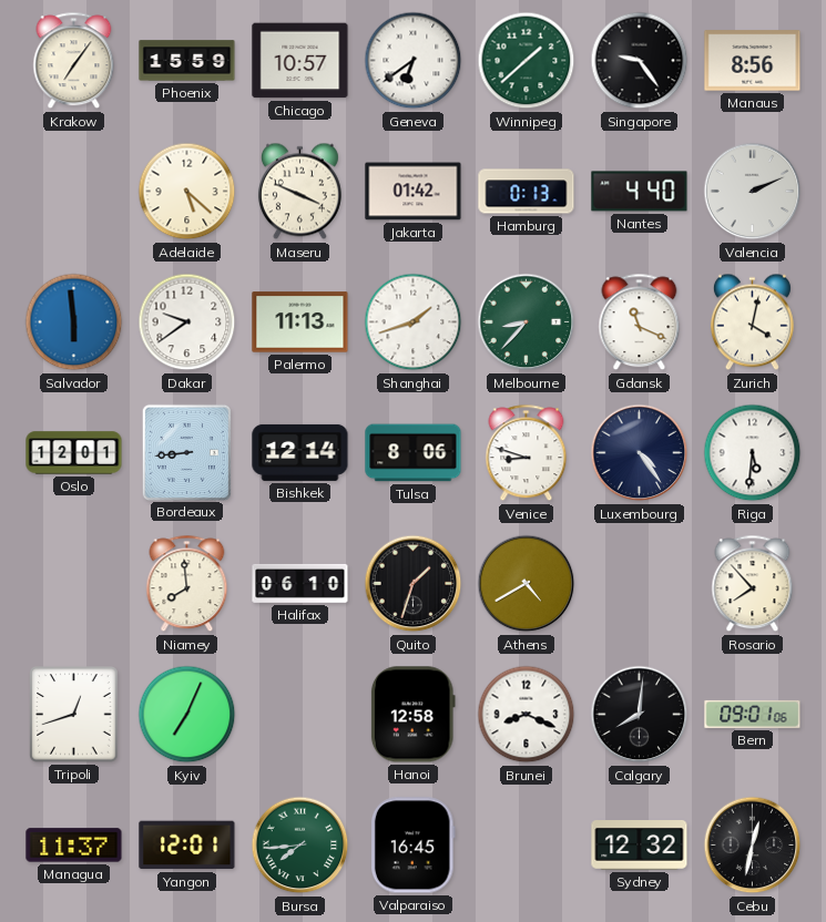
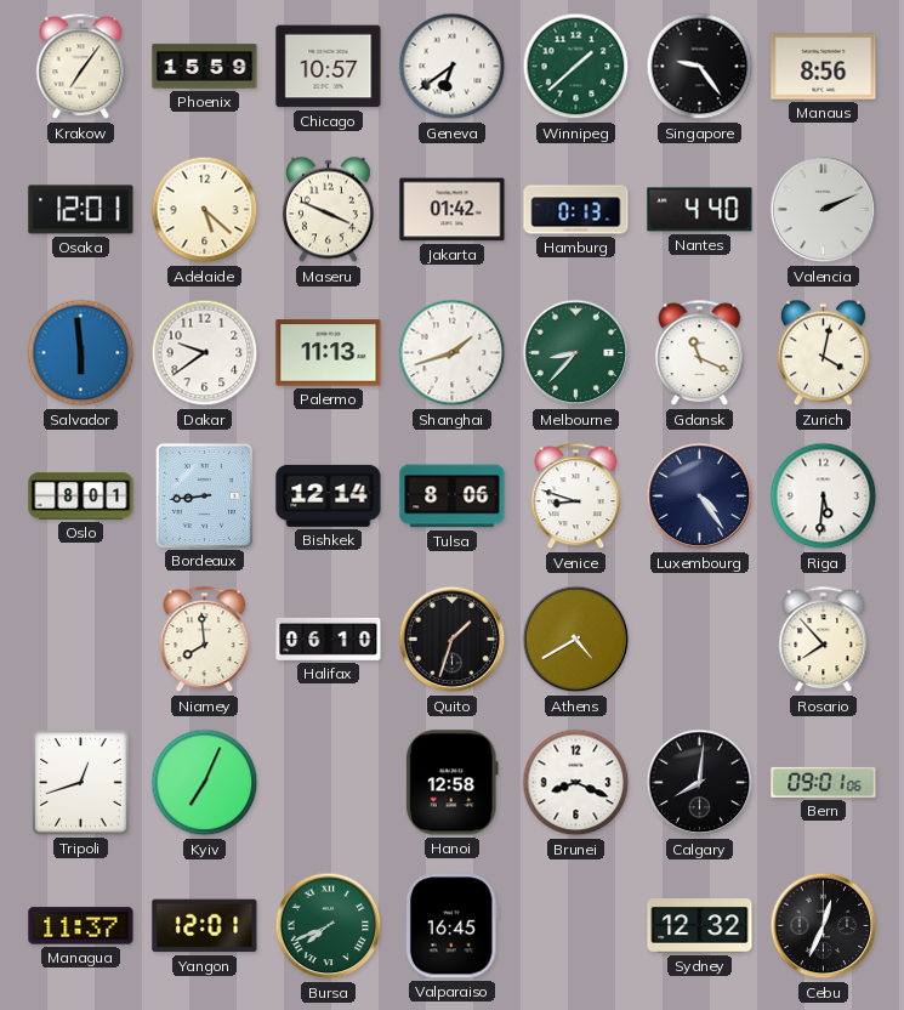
Osaka: none -> 12:01
Oslo: 12:01 -> 8:01
Bursa: 7:44 -> 7:41
Cebu: 12:32 -> 12:34
